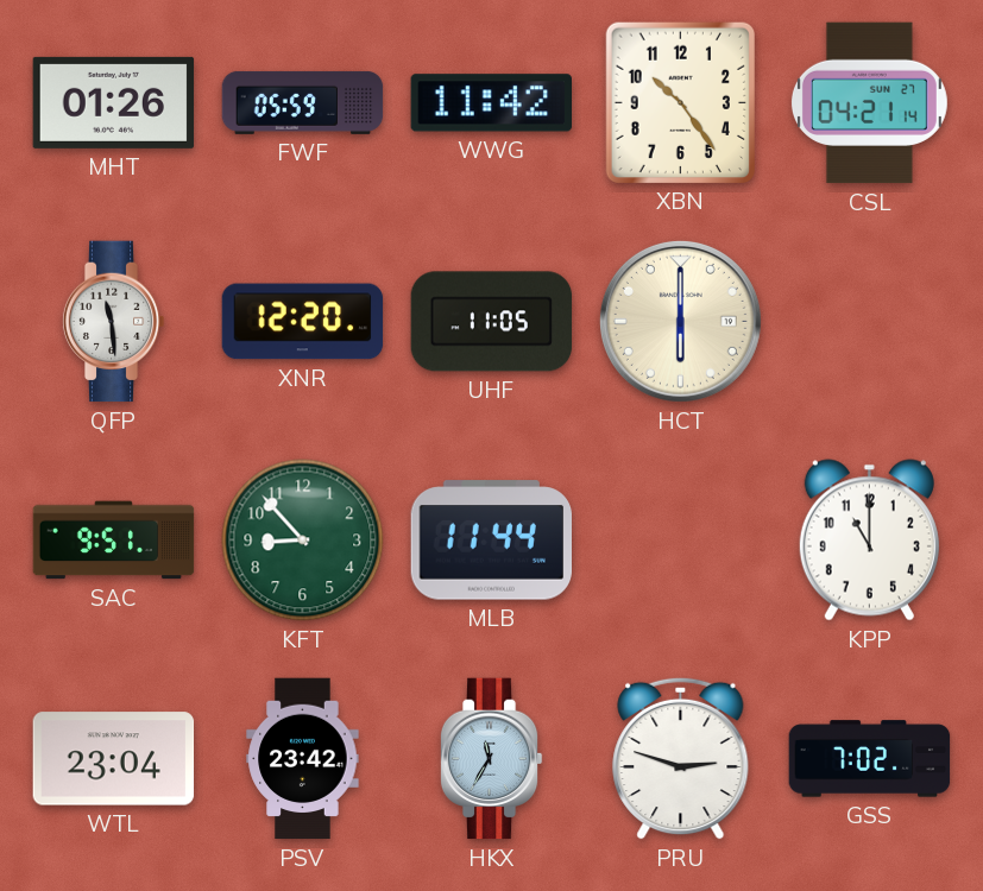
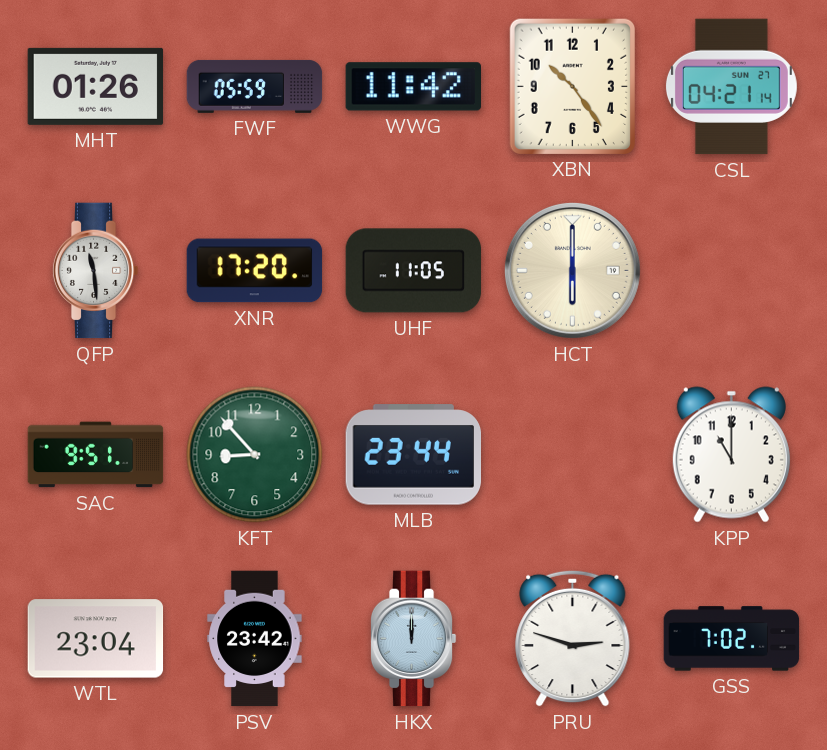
XNR: 12:20 -> 17:20
MLB: 11:44 -> 23:44
HKX: 11:35 -> 12:00
